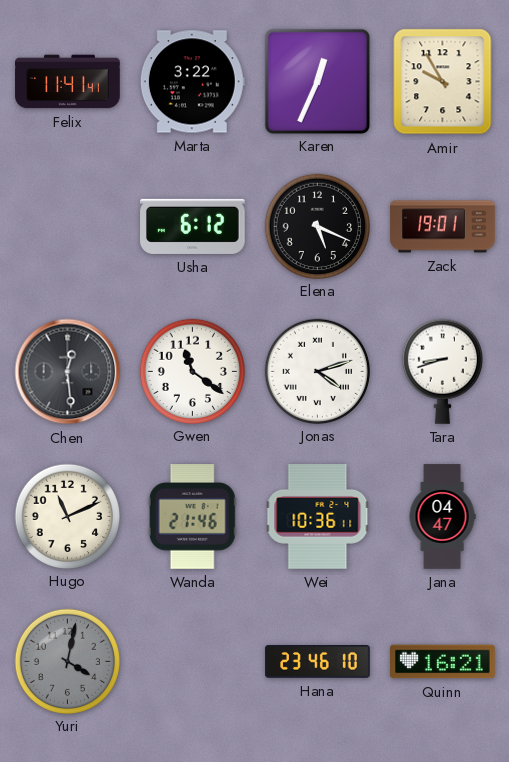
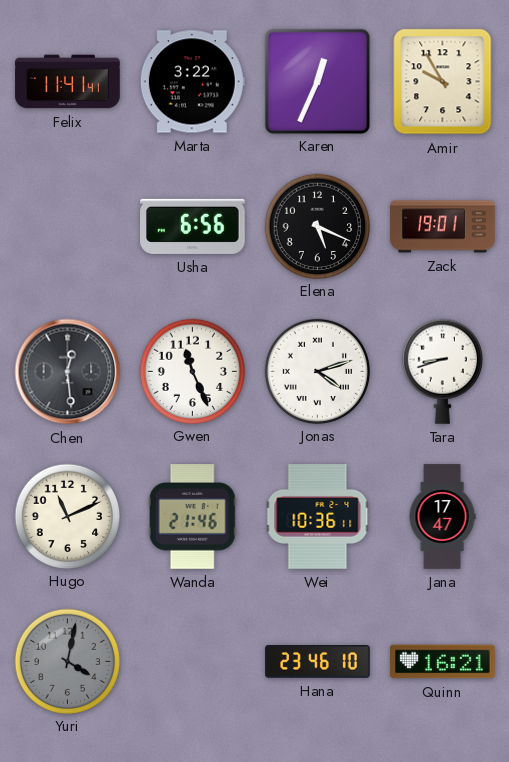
Usha: 6:12 -> 6:56
Gwen: 11:21 -> 11:26
Jana: 04:47 -> 17:47
